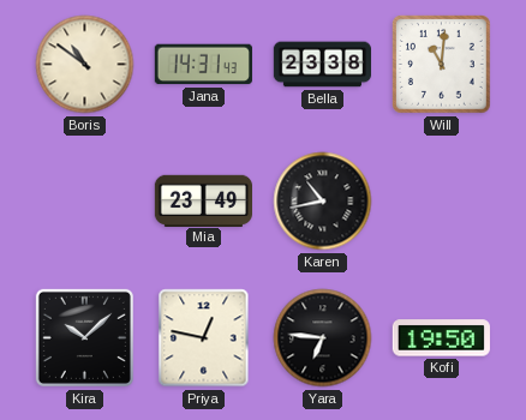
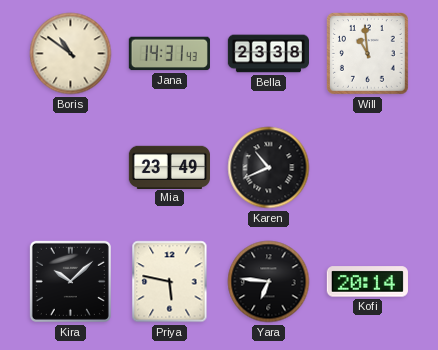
Will: 11:01 -> 10:59
Karen: 10:43 -> 10:41
Priya: 12:47 -> 5:47
Kofi: 19:50 -> 20:14
